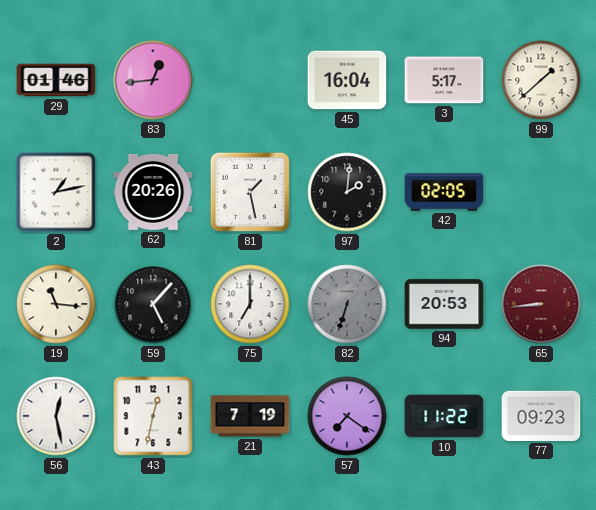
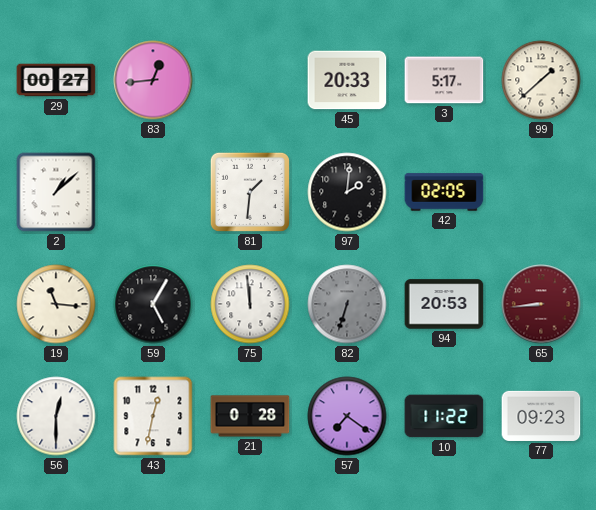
29: 01:46 -> 00:27
45: 16:04 -> 20:33
2: 1:13 -> 1:08
62: 20:26 -> none
81: 1:28 -> 1:31
59: 5:07 -> 5:05
75: 7:00 -> 11:59
56: 12:28 -> 12:30
21: 7:19 -> 0:28
